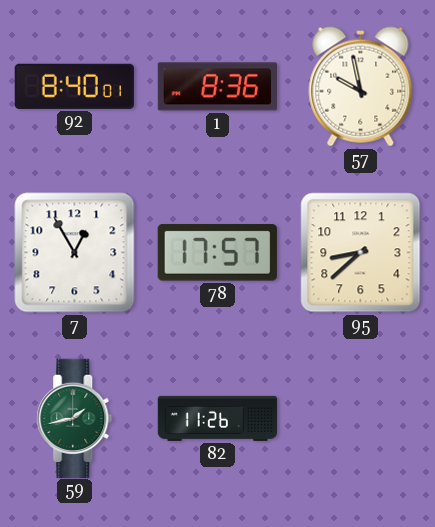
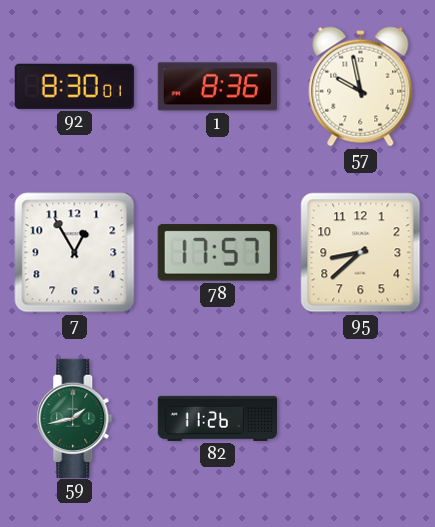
92: 8:40 -> 8:30
